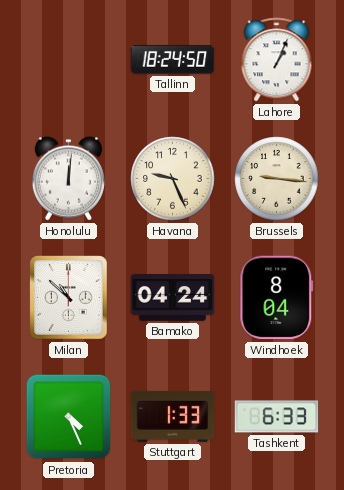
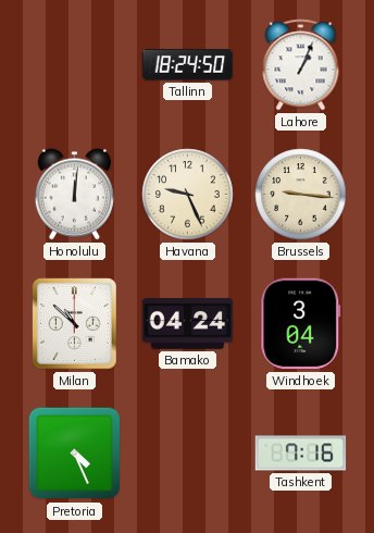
Windhoek: 8:04 -> 3:04
Stuttgart: 1:33 -> none
Tashkent: 6:33 -> 7:16
